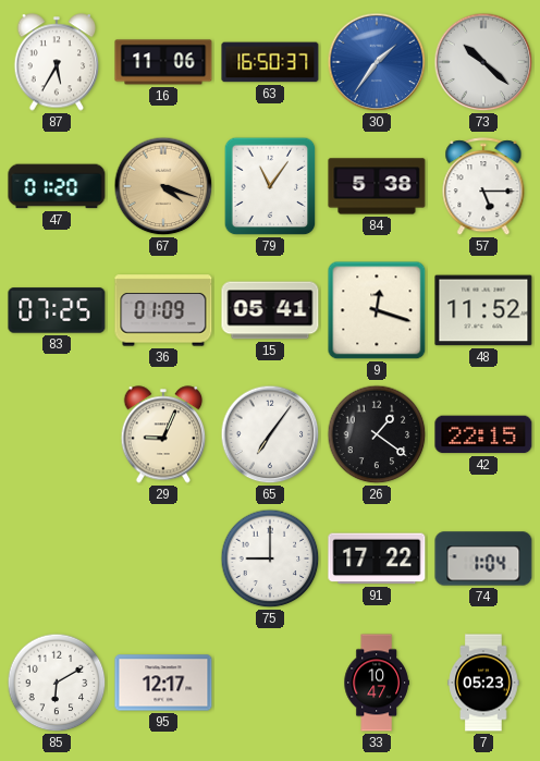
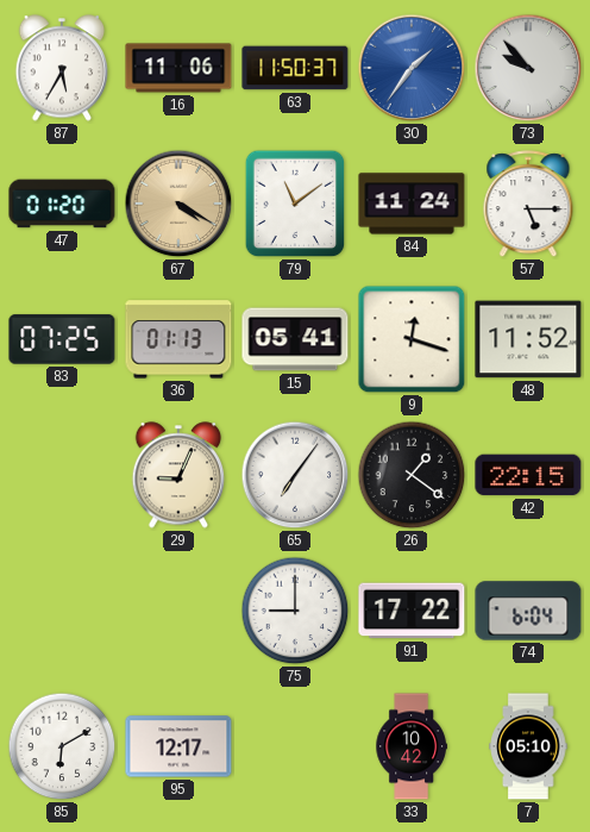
63: 16:50 -> 11:50
73: 10:22 -> 9:53
67: 4:18 -> 4:20
79: 11:06 -> 11:09
84: 5:38 -> 11:24
36: 01:09 -> 01:13
74: 1:04 -> 6:04
33: 10:47 -> 10:42
7: 05:23 -> 05:10
